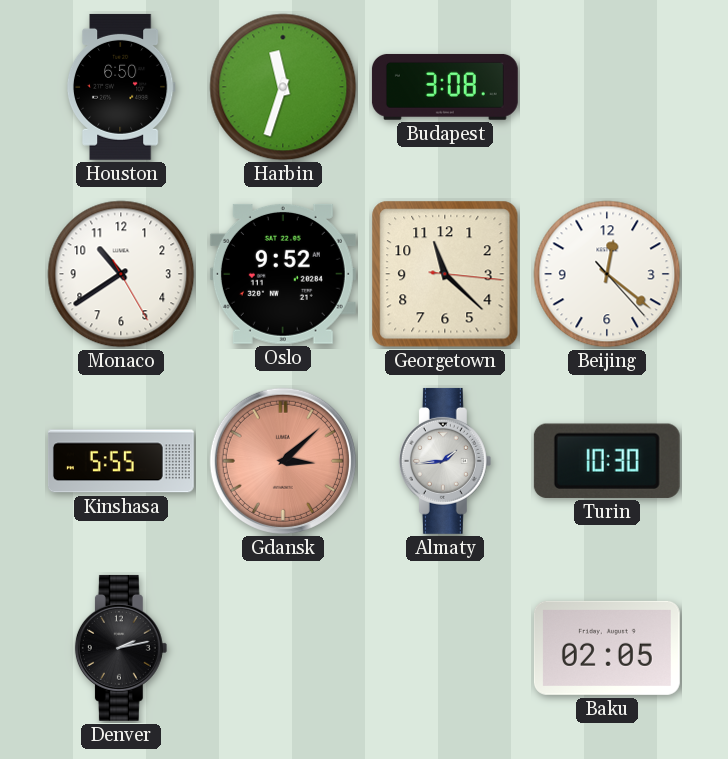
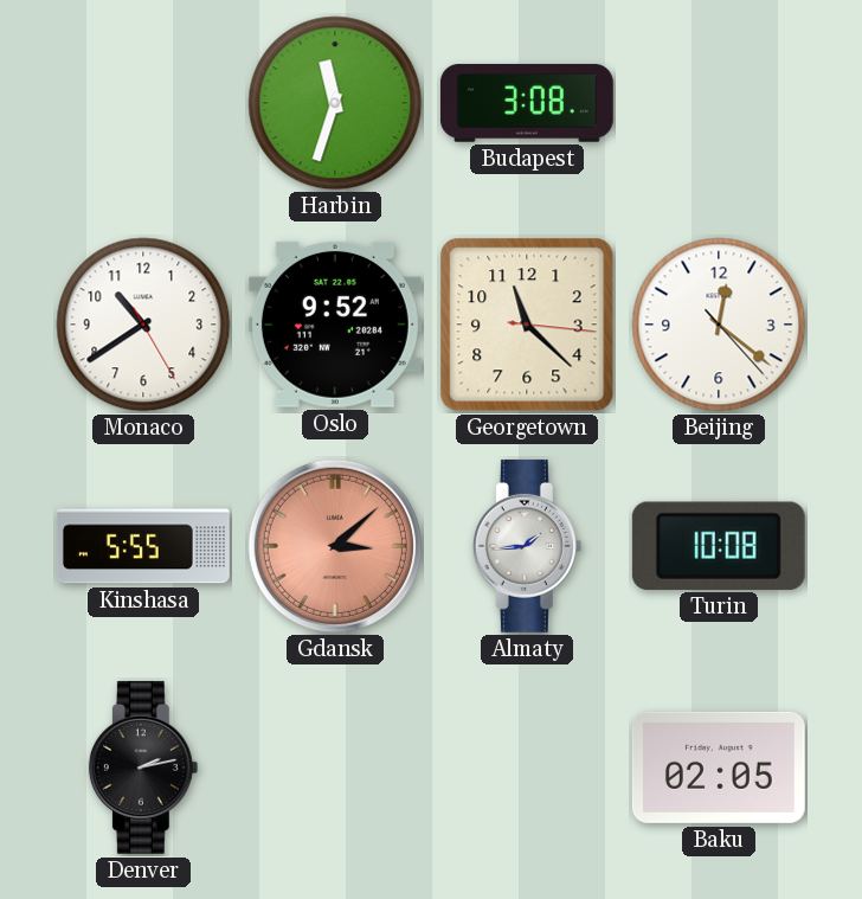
Houston: 6:50 -> none
Turin: 10:30 -> 10:08
